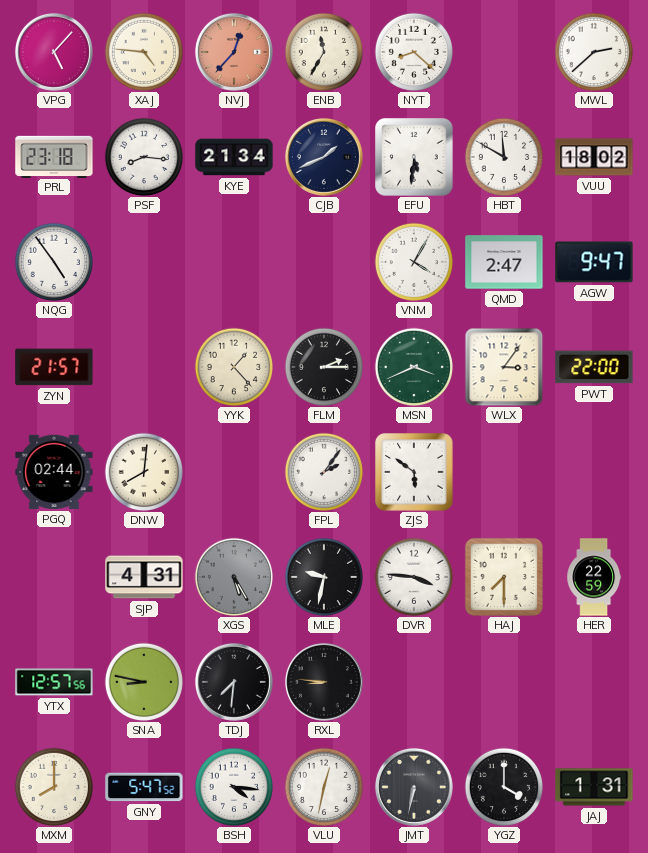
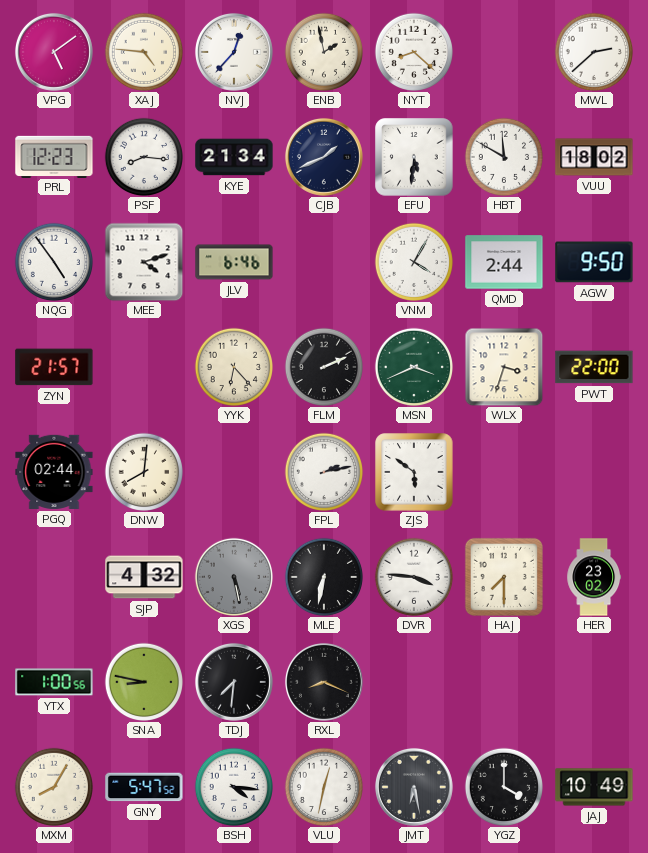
VPG: 5:07 -> 5:09
NVJ dial: salmon -> white
ENB: 11:35 -> 1:58
PRL: 23:18 -> 12:23
MEE: none -> 4:12
JLV: none -> 6:46
QMD: 2:47 -> 2:44
AGW: 9:47 -> 9:50
YYK: 1:23 -> 6:23
FLM: 2:15 -> 2:11
WLX: 3:06 -> 3:33
FPL: 2:06 -> 2:13
SJP: 4:31 -> 4:32
XGS: 5:25 -> 5:28
MLE: 9:32 -> 6:32
HER: 22:59 -> 23:02
YTX: 12:57 -> 1:00
RXL: 8:46 -> 8:19
MXM: 8:00 -> 8:05
JMT: 6:32 -> 6:28
JAJ: 1:31 -> 10:49
